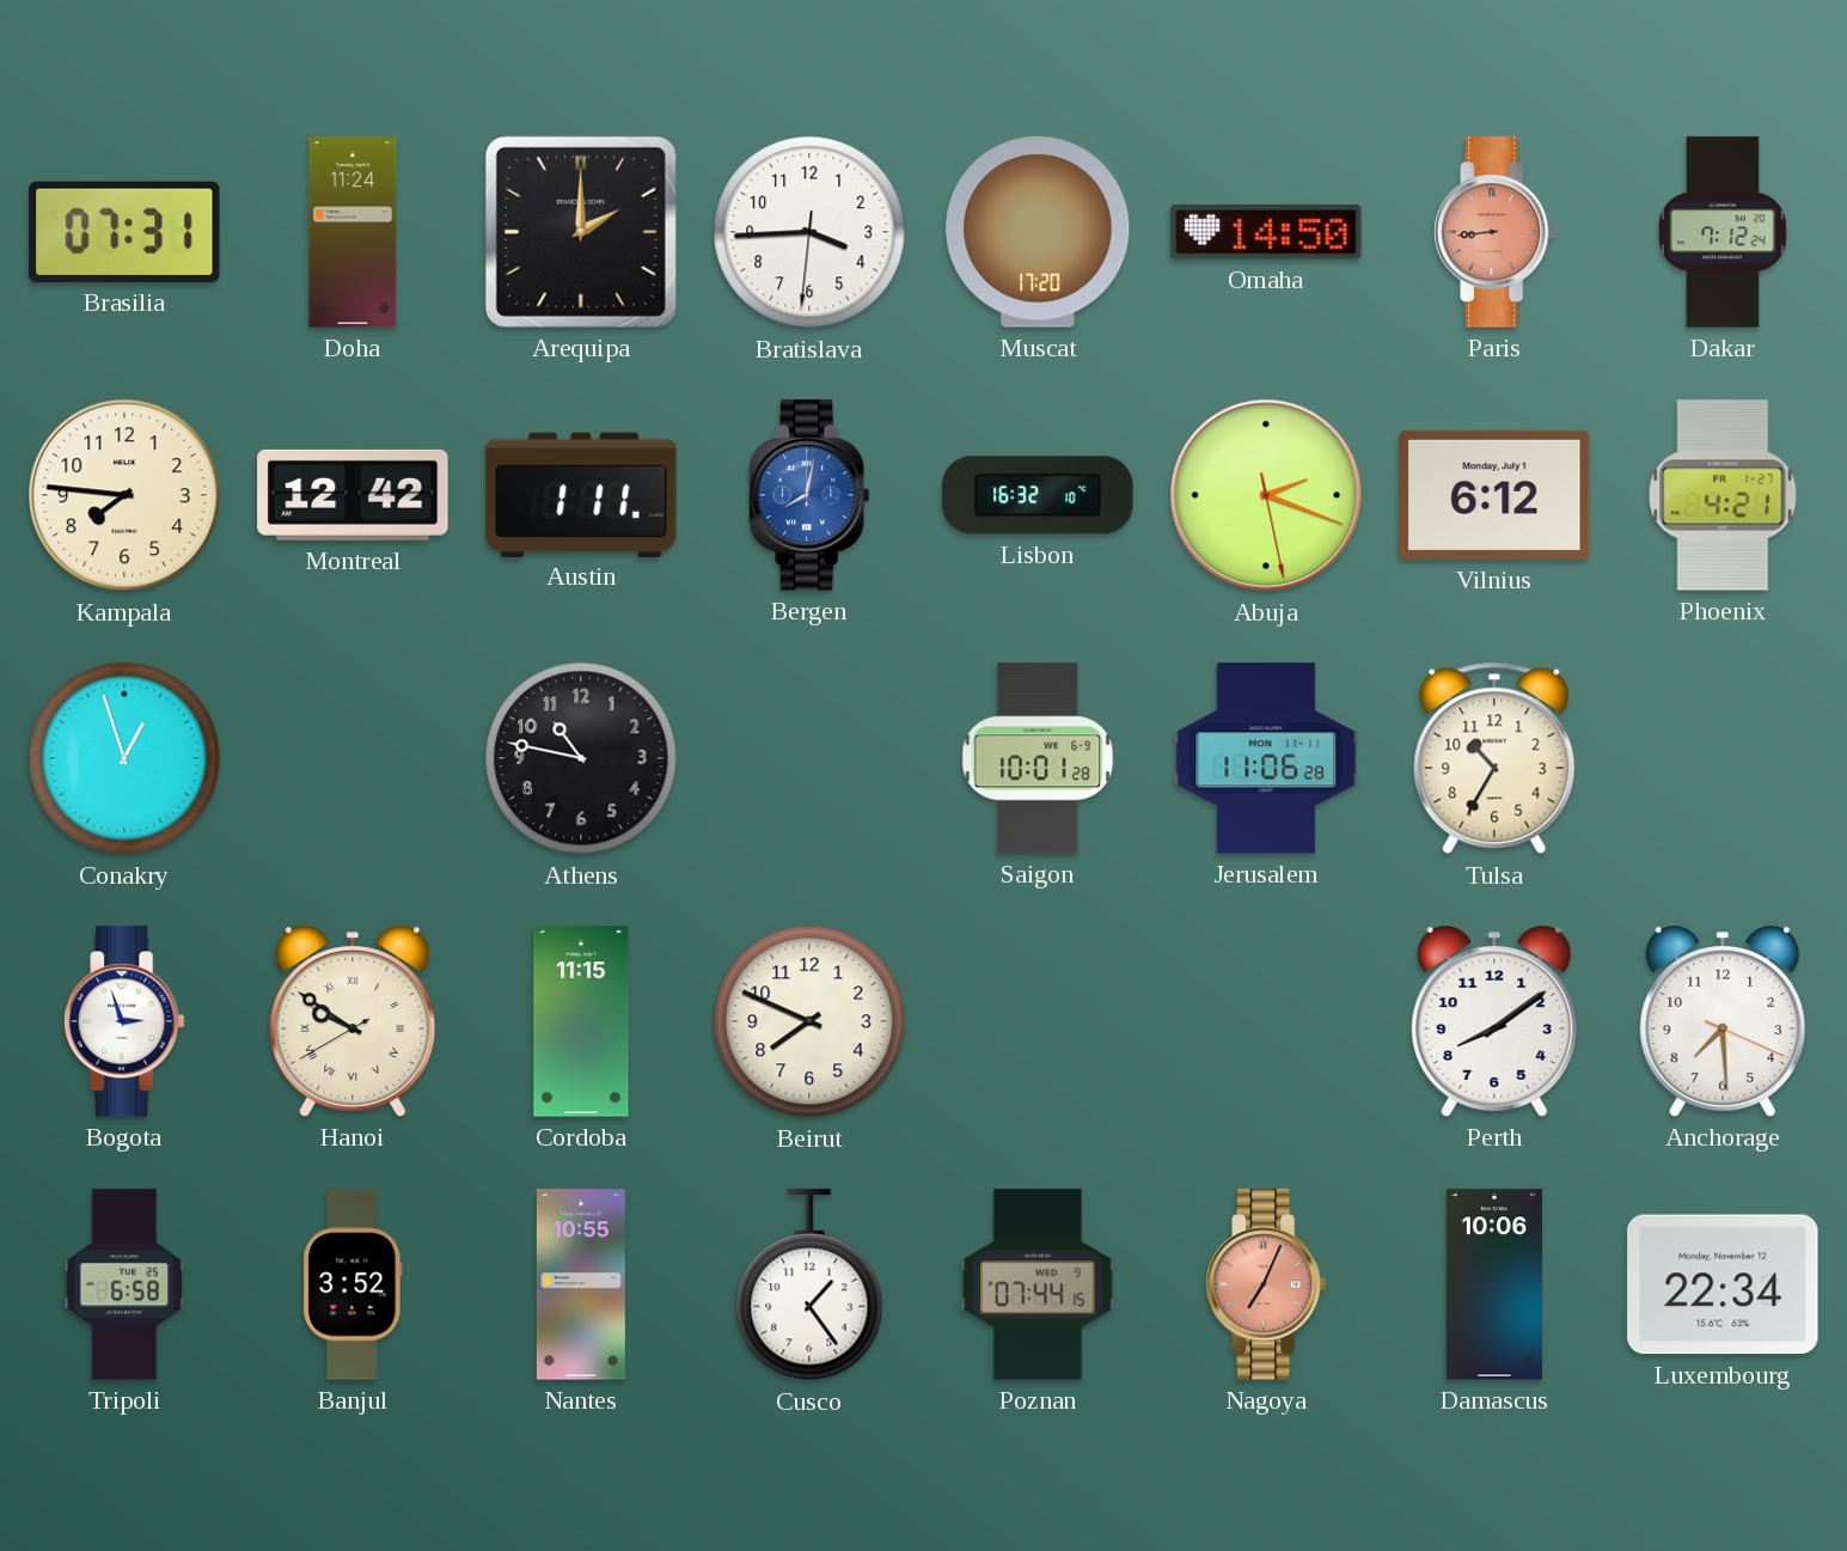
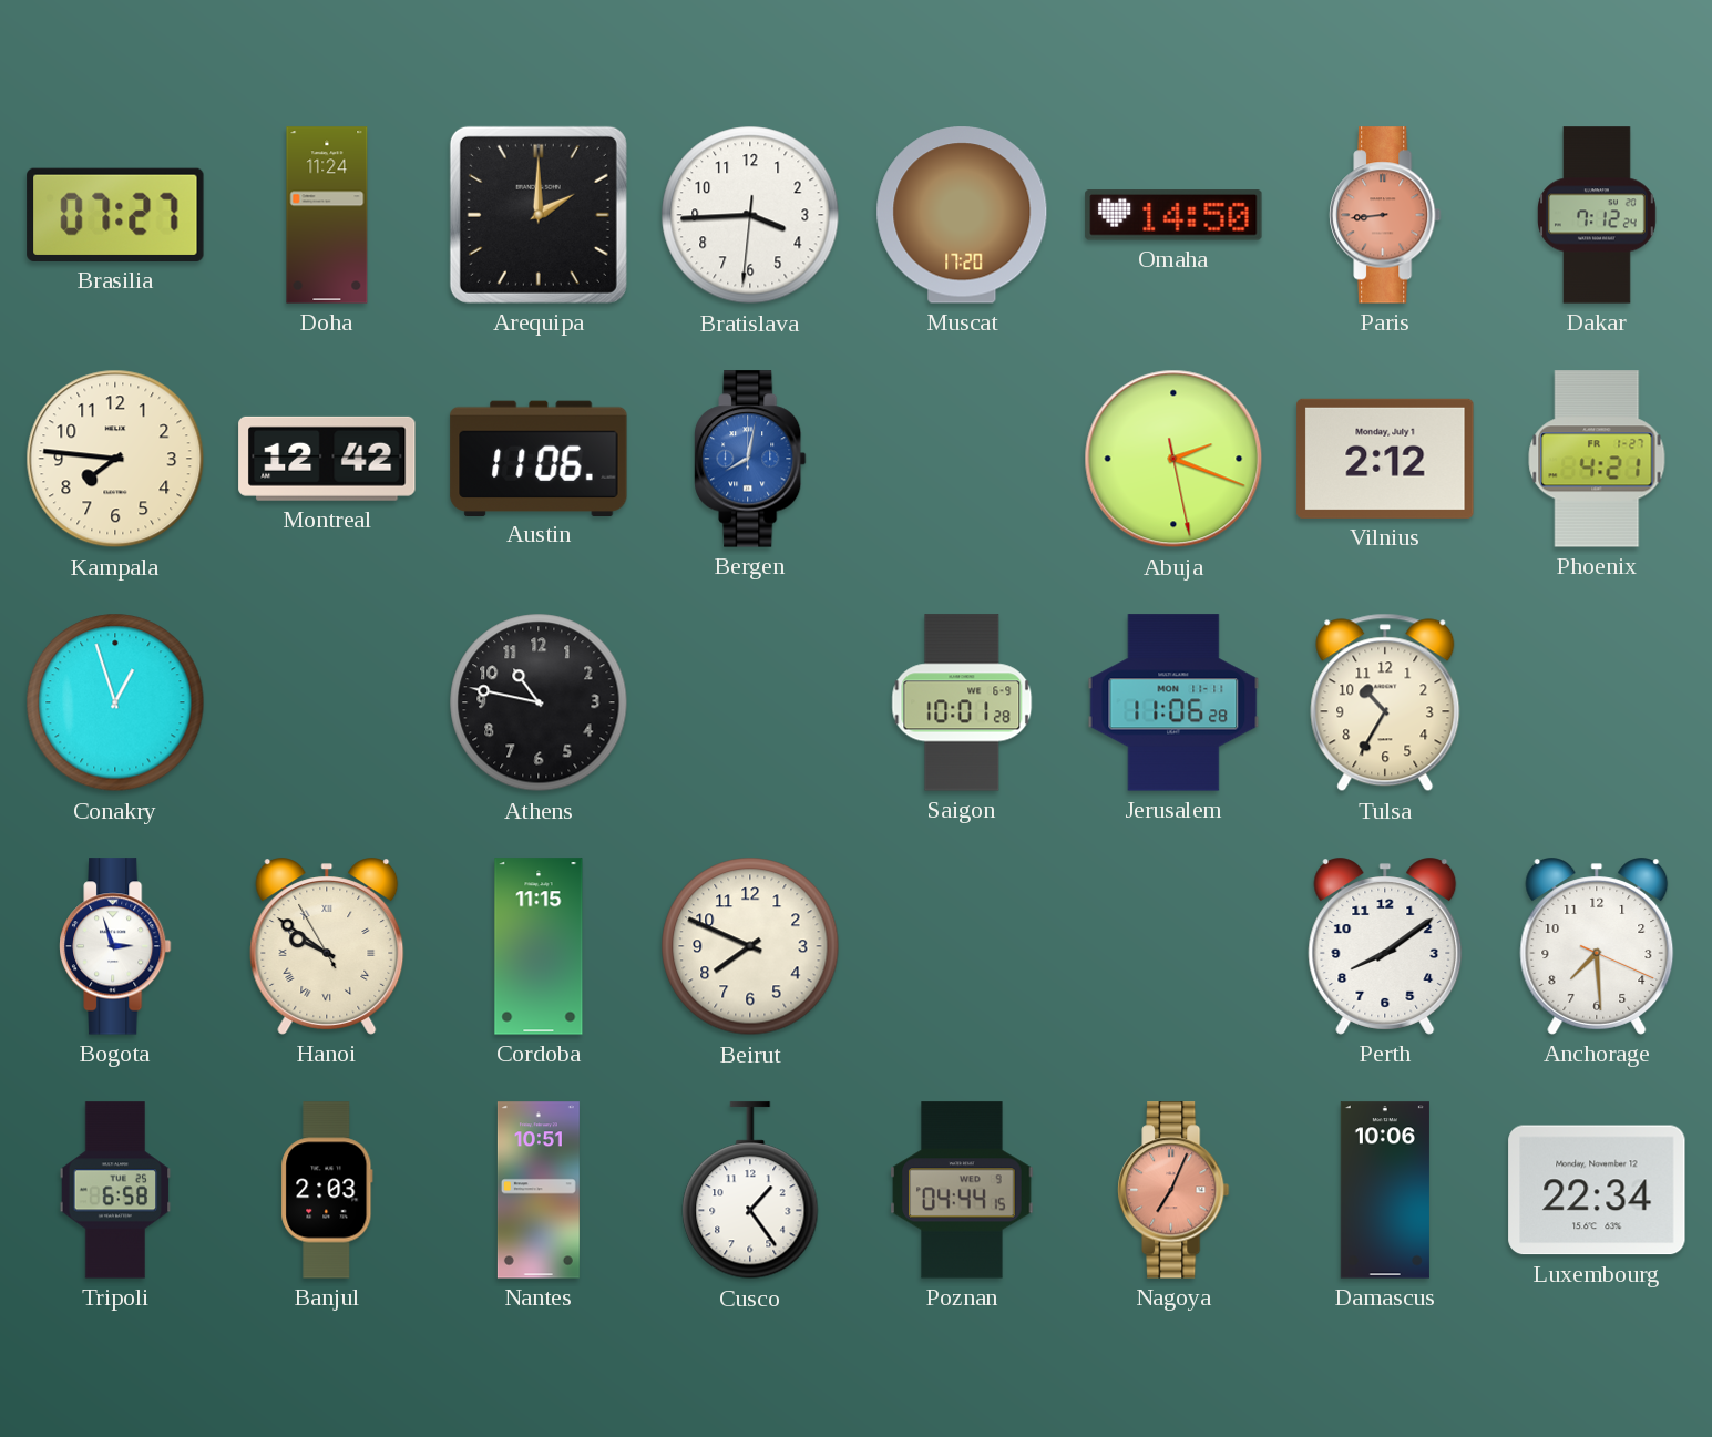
Brasilia: 07:31 -> 07:27
Austin: 1:11 -> 11:06
Lisbon: 16:32 -> none
Vilnius: 6:12 -> 2:12
Hanoi: 9:50:40 -> 9:50:55
Banjul: 3:52 -> 2:03
Nantes: 10:55 -> 10:51
Poznan: 07:44 -> 04:44
